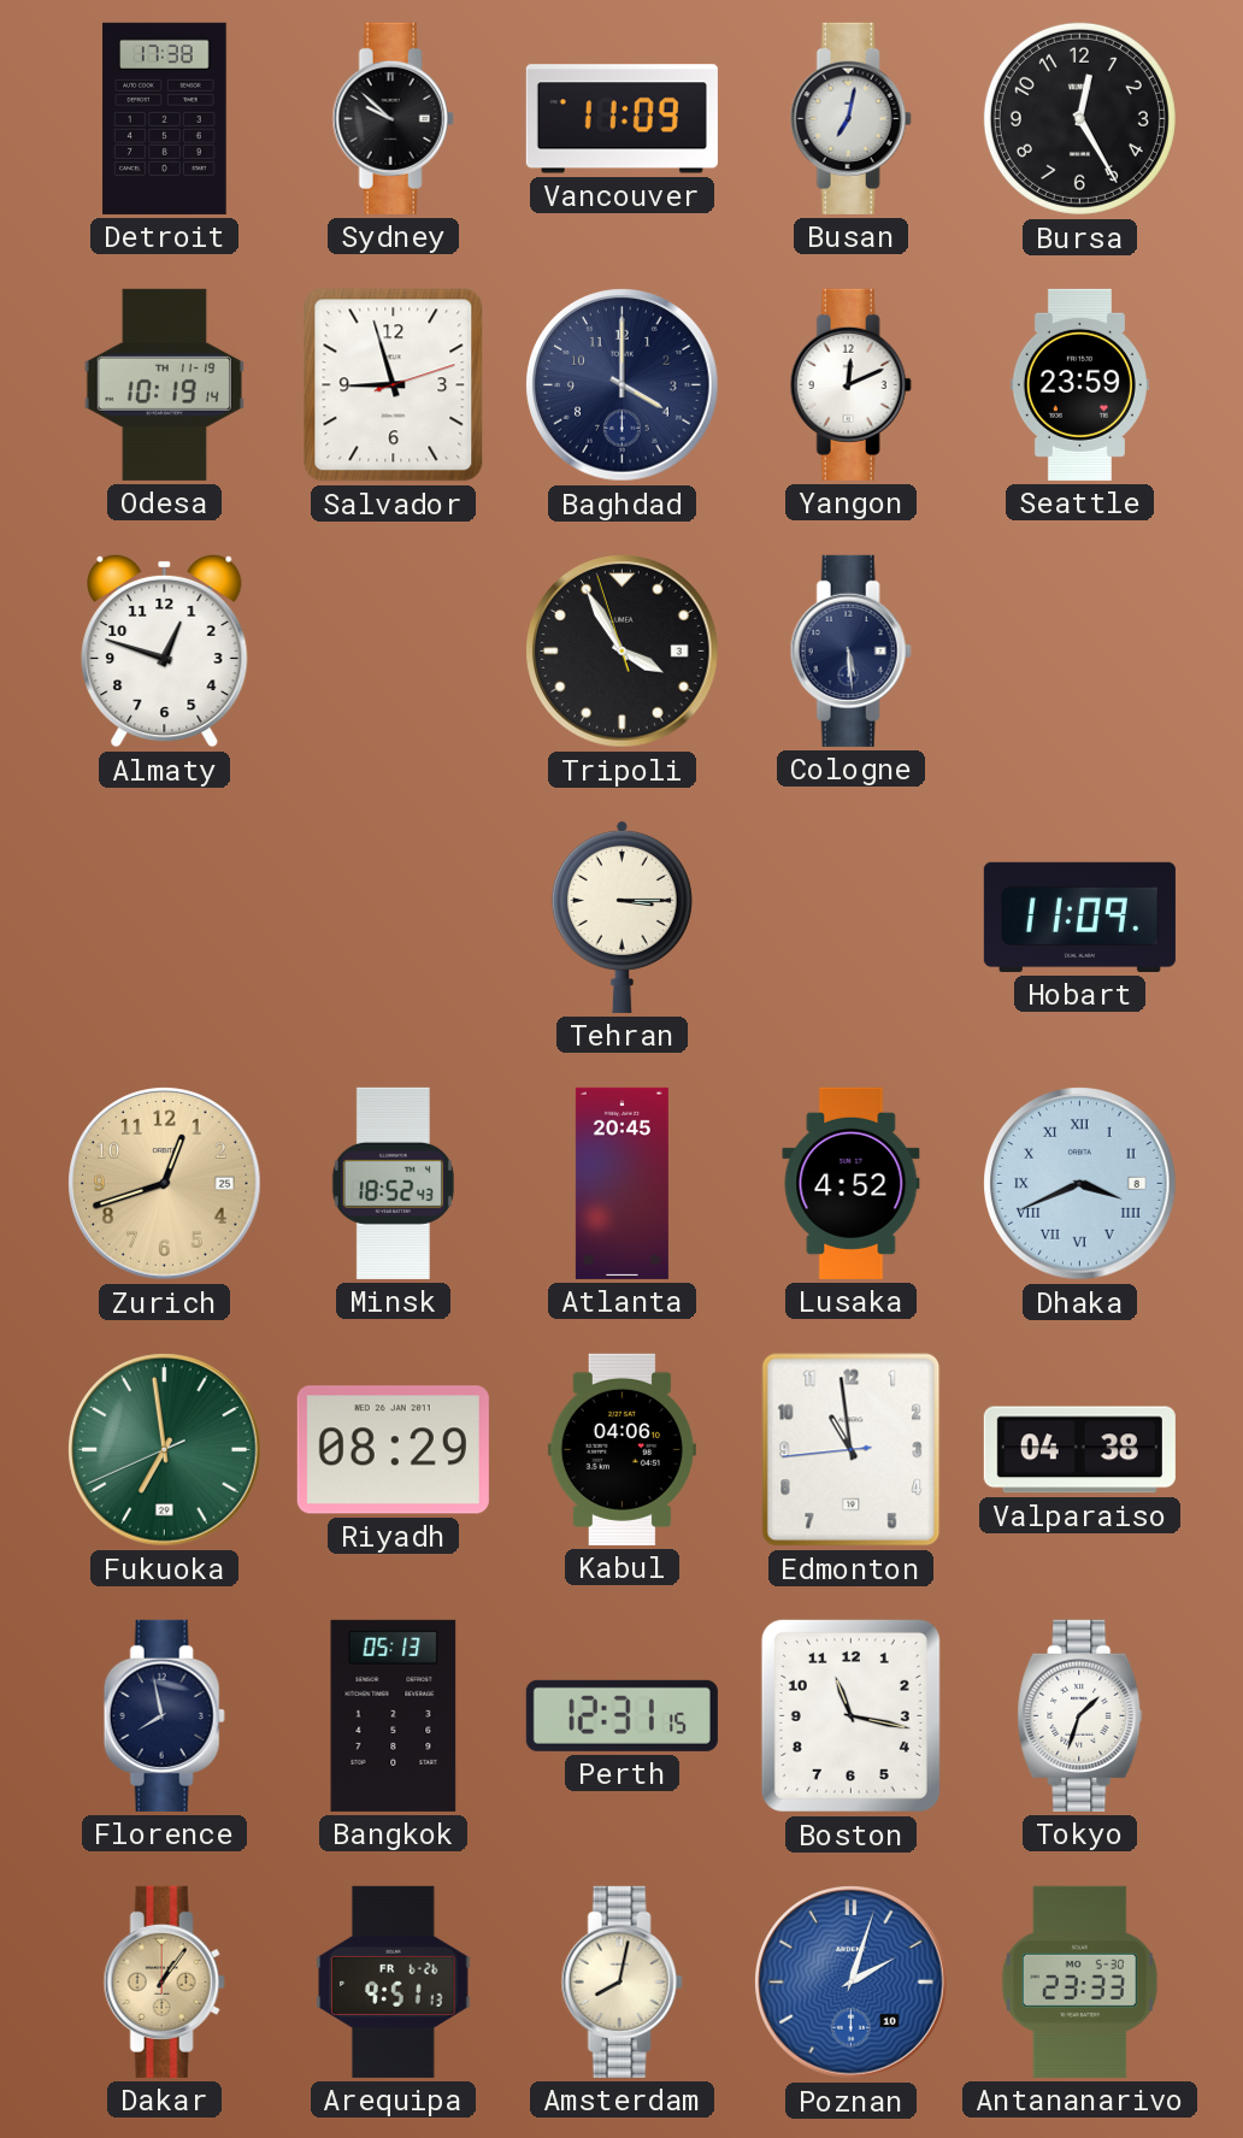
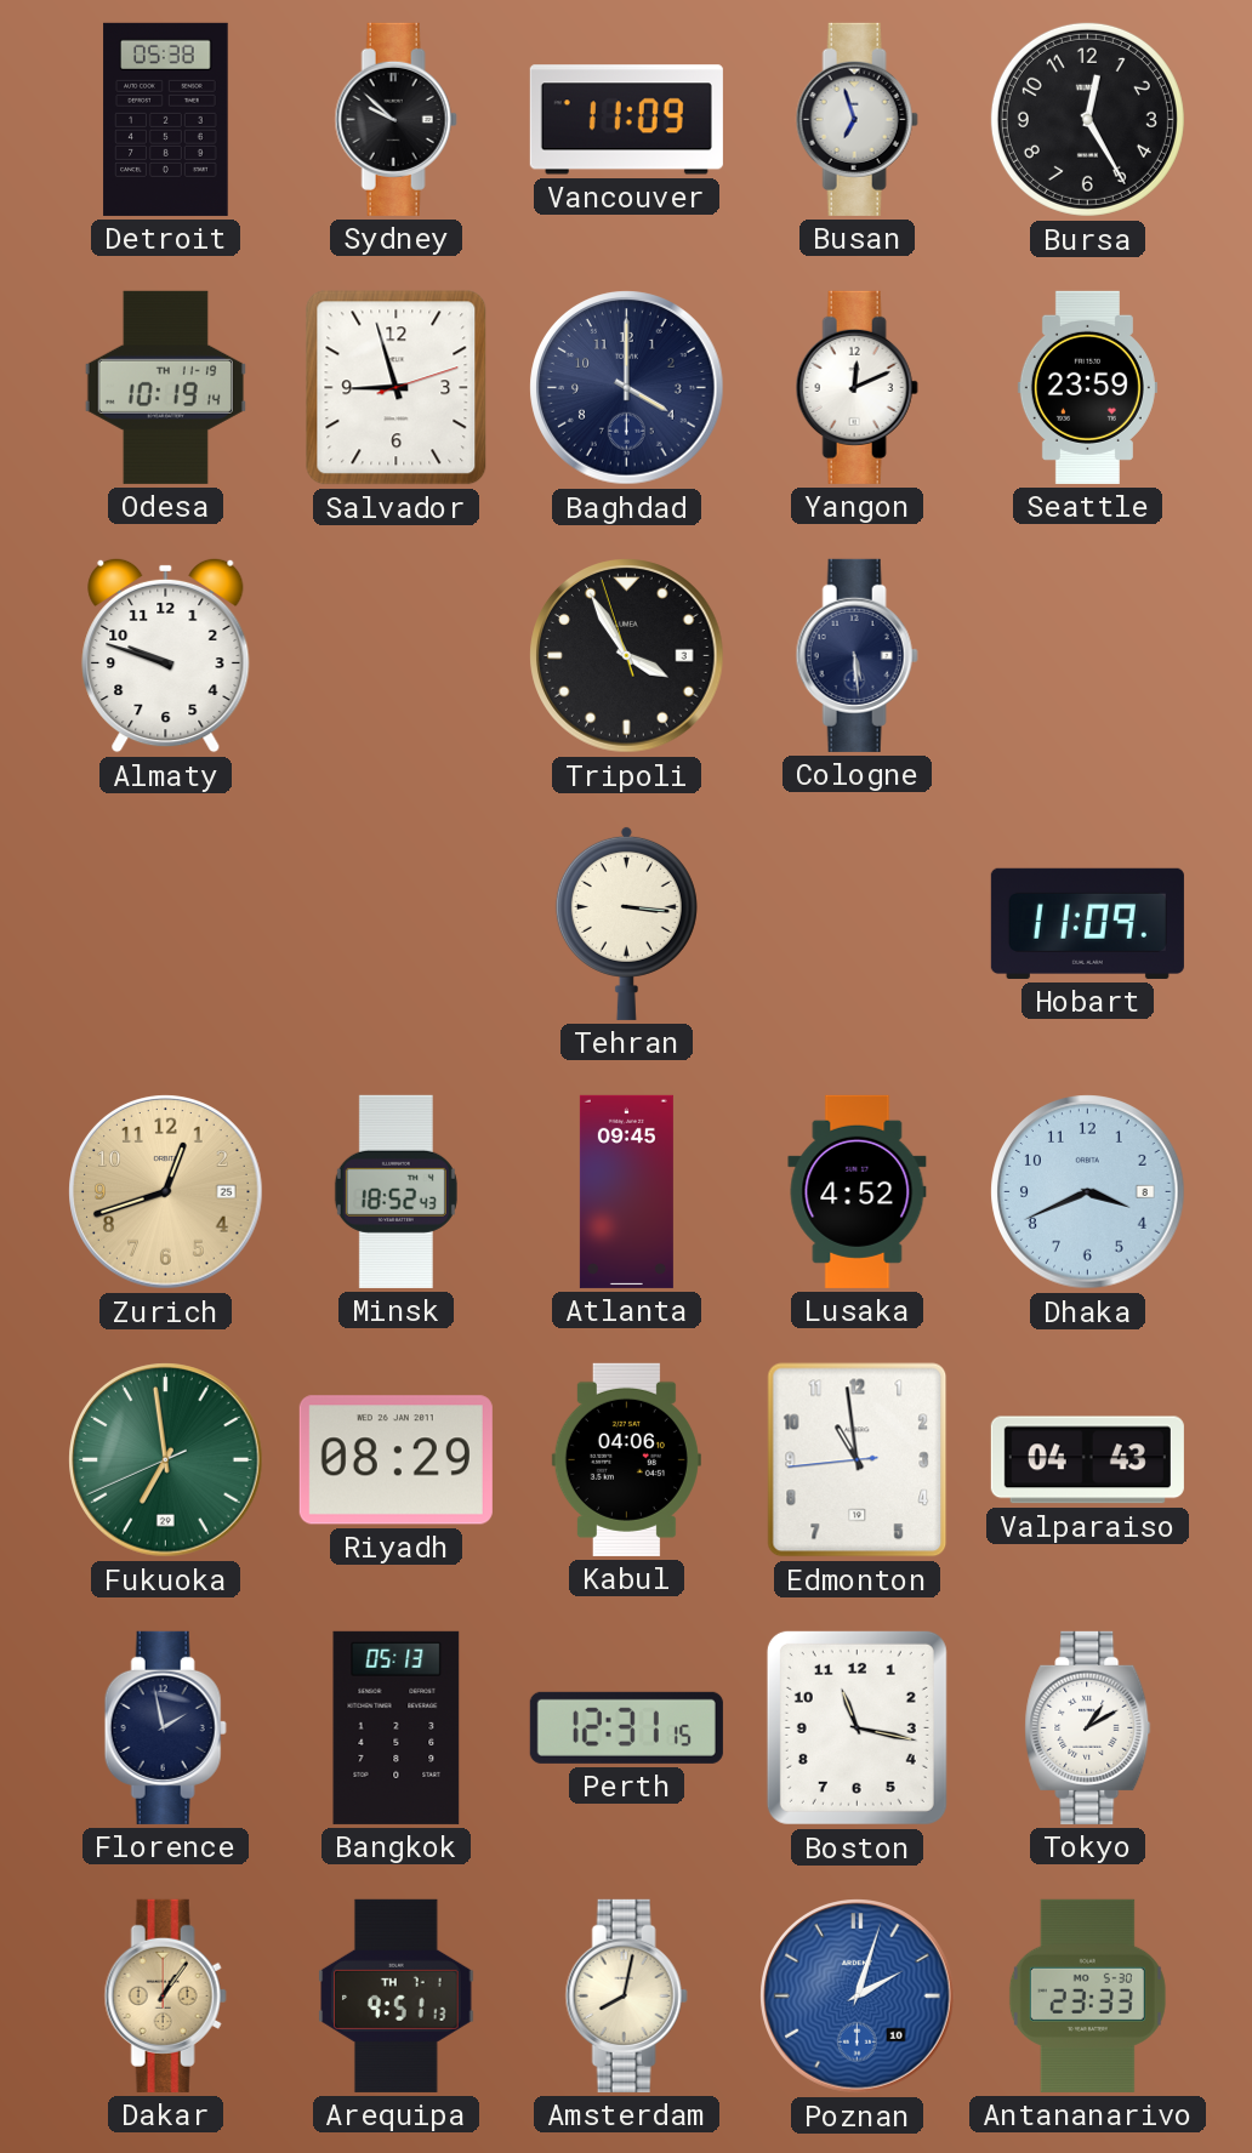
Detroit: 17:38 -> 05:38
Busan: 7:02 -> 6:57
Almaty: 12:48 -> 9:48
Tehran: 3:15 -> 3:16
Atlanta: 20:45 -> 09:45
Dhaka numerals: Roman -> Arabic
Valparaiso: 04:38 -> 04:43
Florence: 7:58 -> 1:58
Tokyo: 1:33 -> 1:10
Arequipa date: FR 6-26 -> TH 7-1
